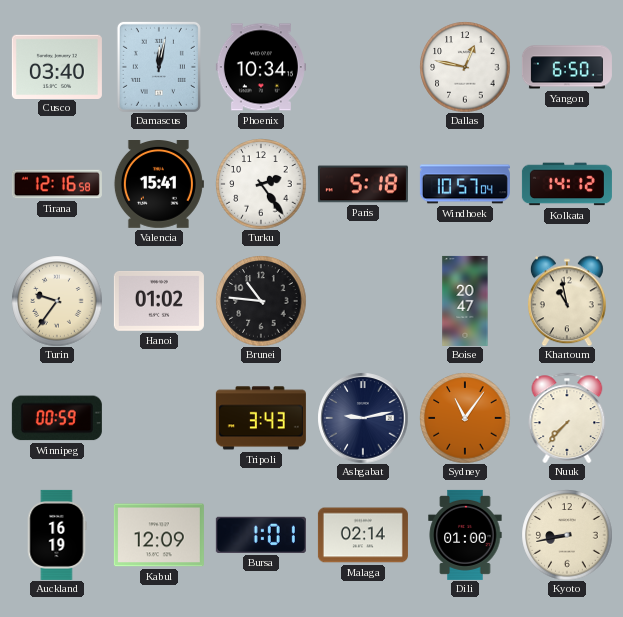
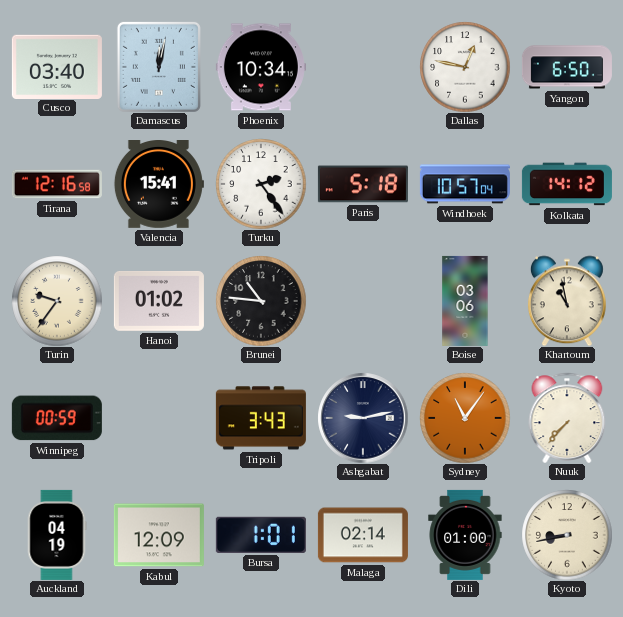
Boise: 20:47 -> 03:06
Auckland: 16:19 -> 04:19
